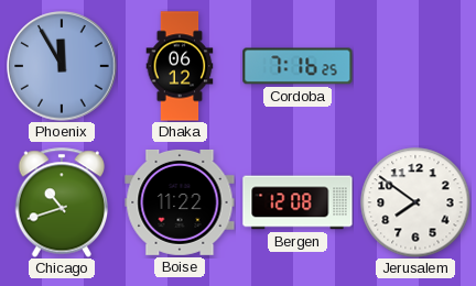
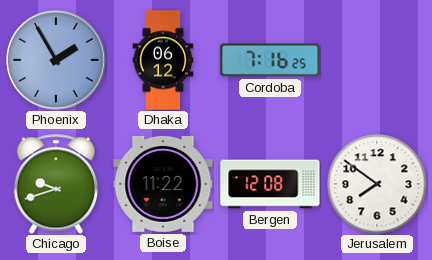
Phoenix: 11:55 -> 1:55
Chicago: 10:42 -> 9:42
